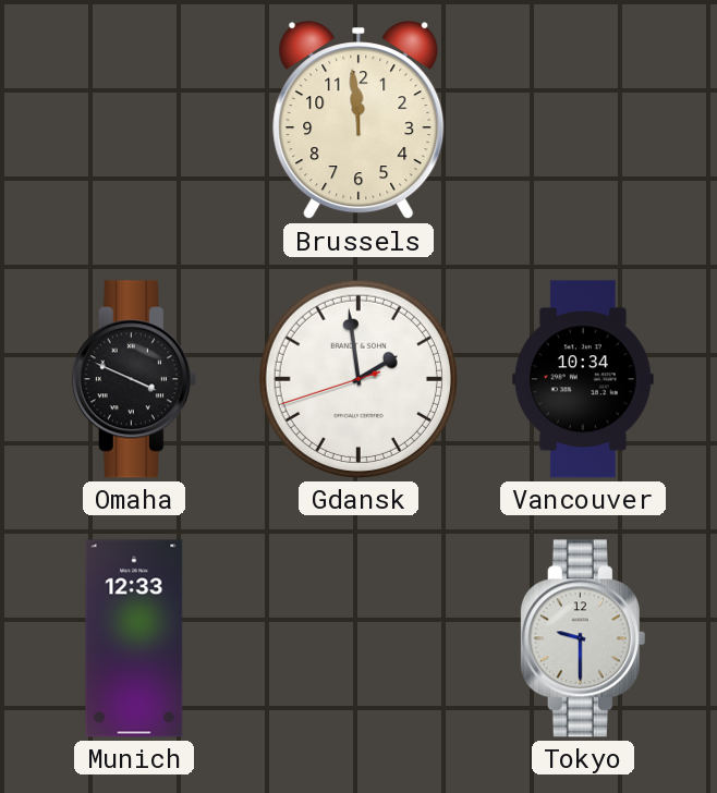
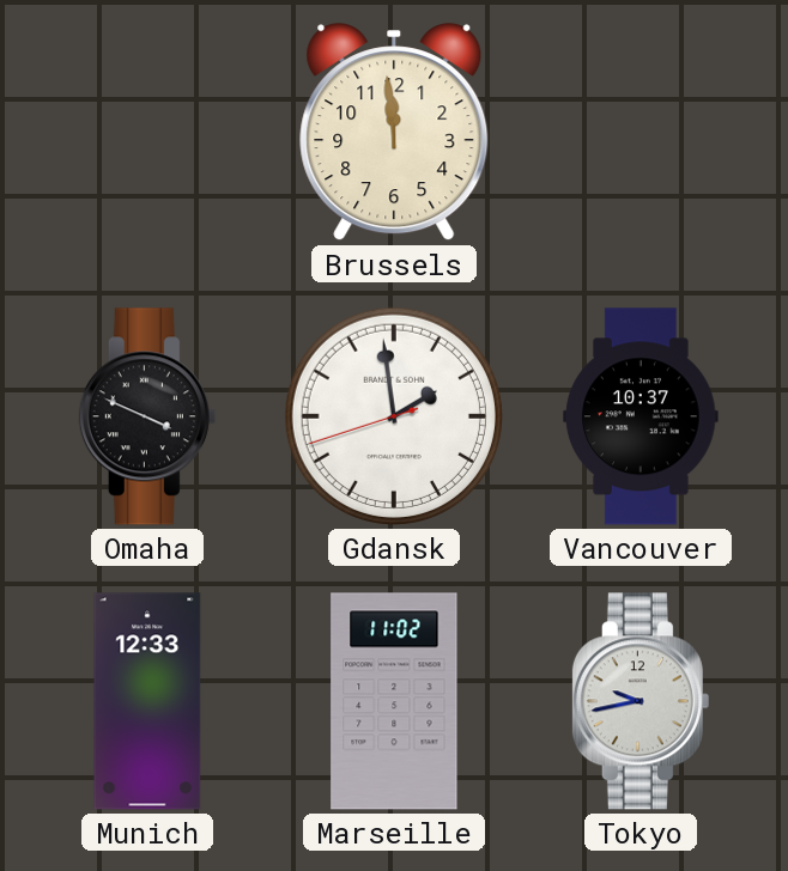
Vancouver: 10:34 -> 10:37
Marseille: none -> 11:02
Tokyo: 9:30 -> 9:43
